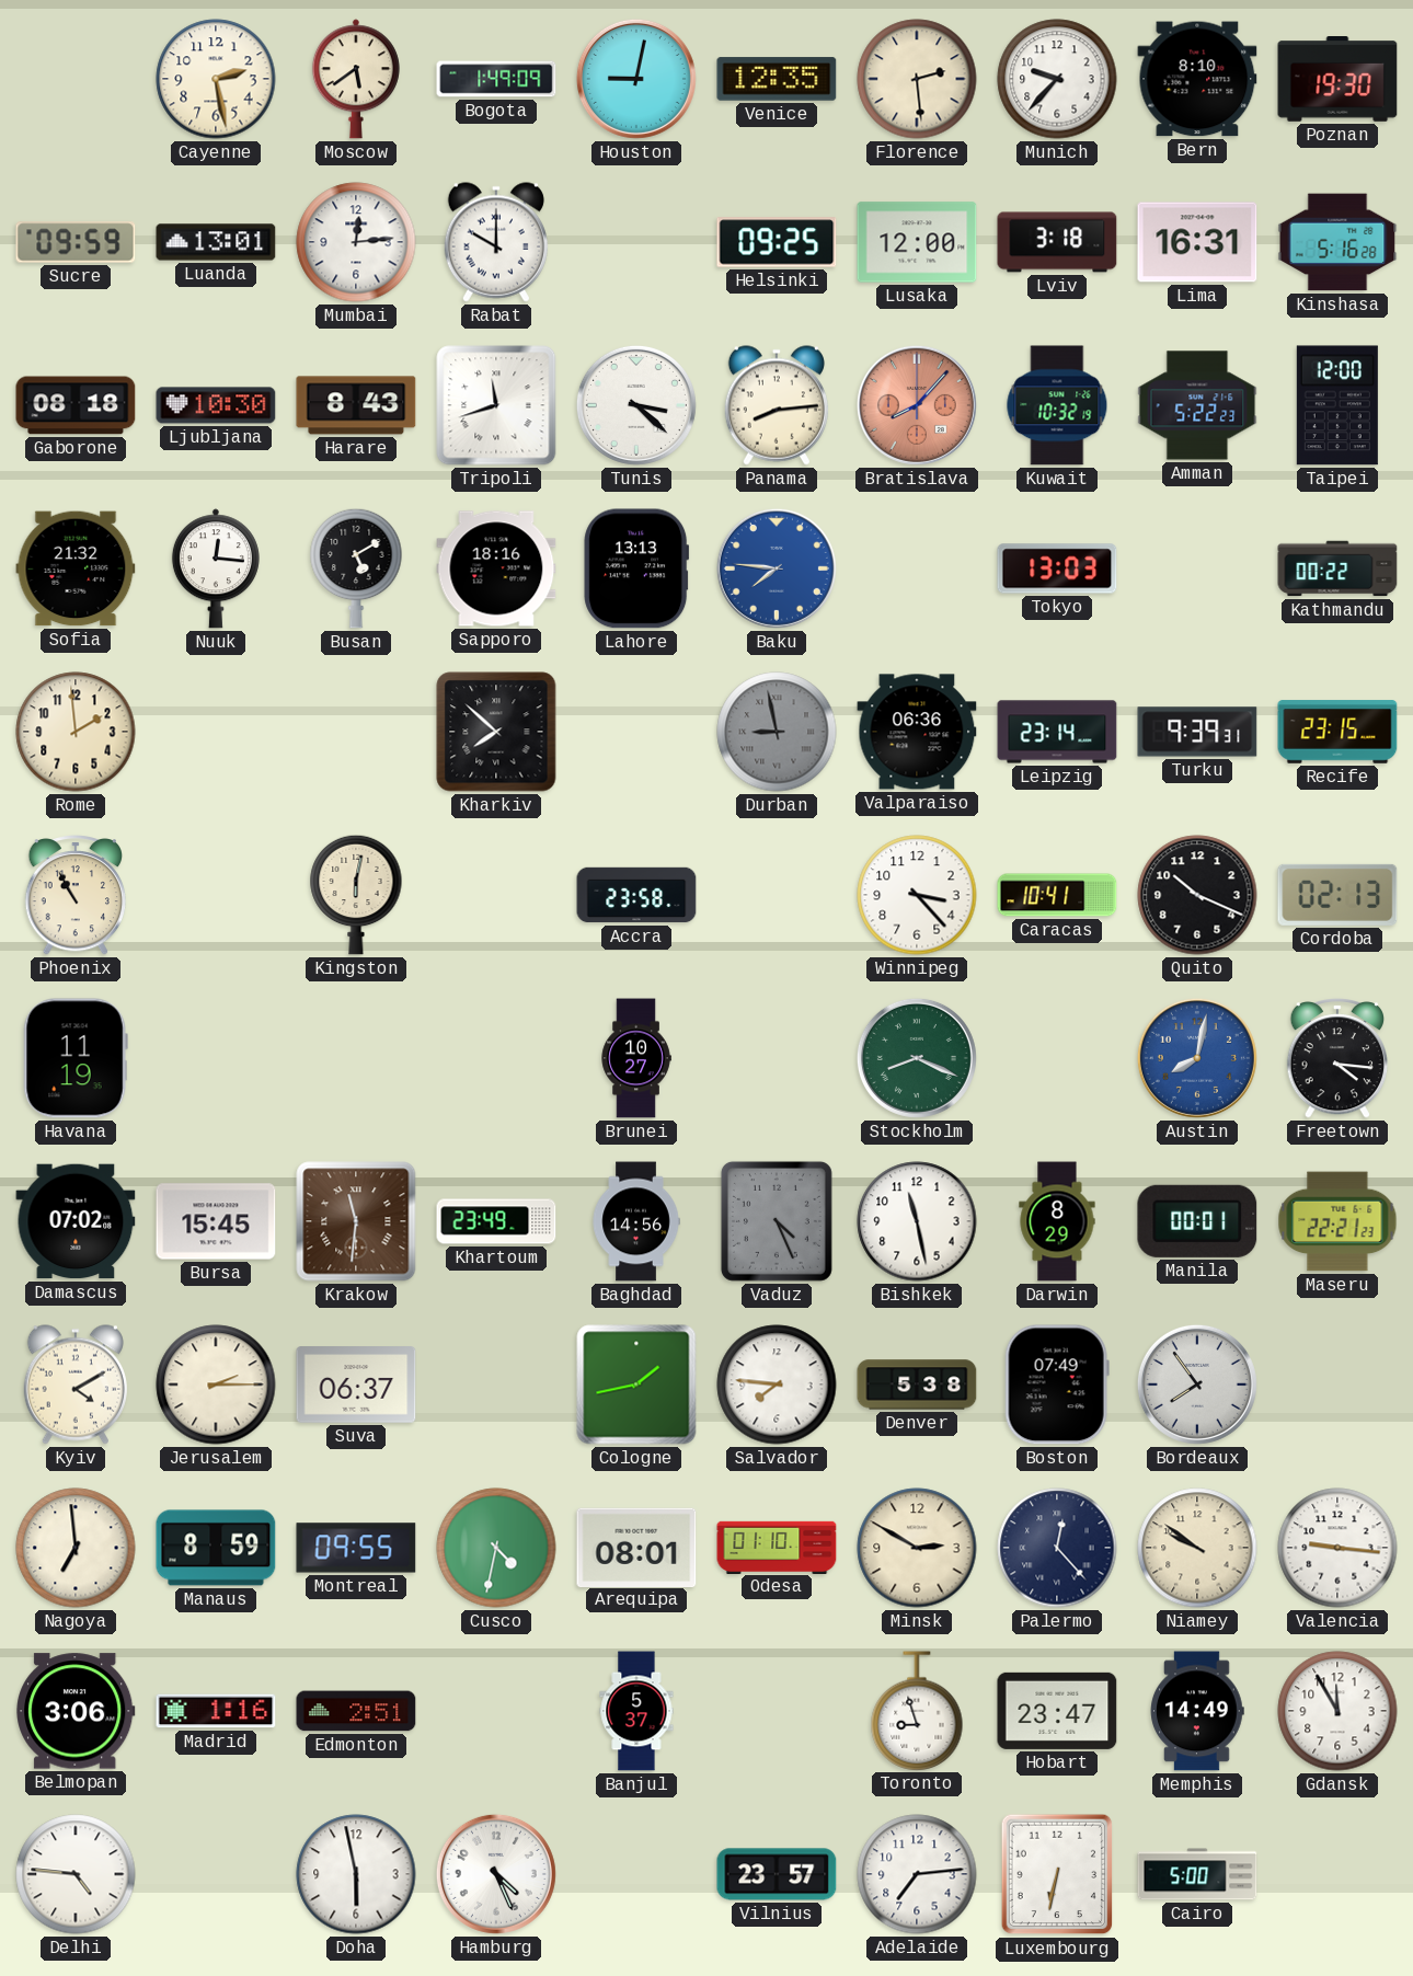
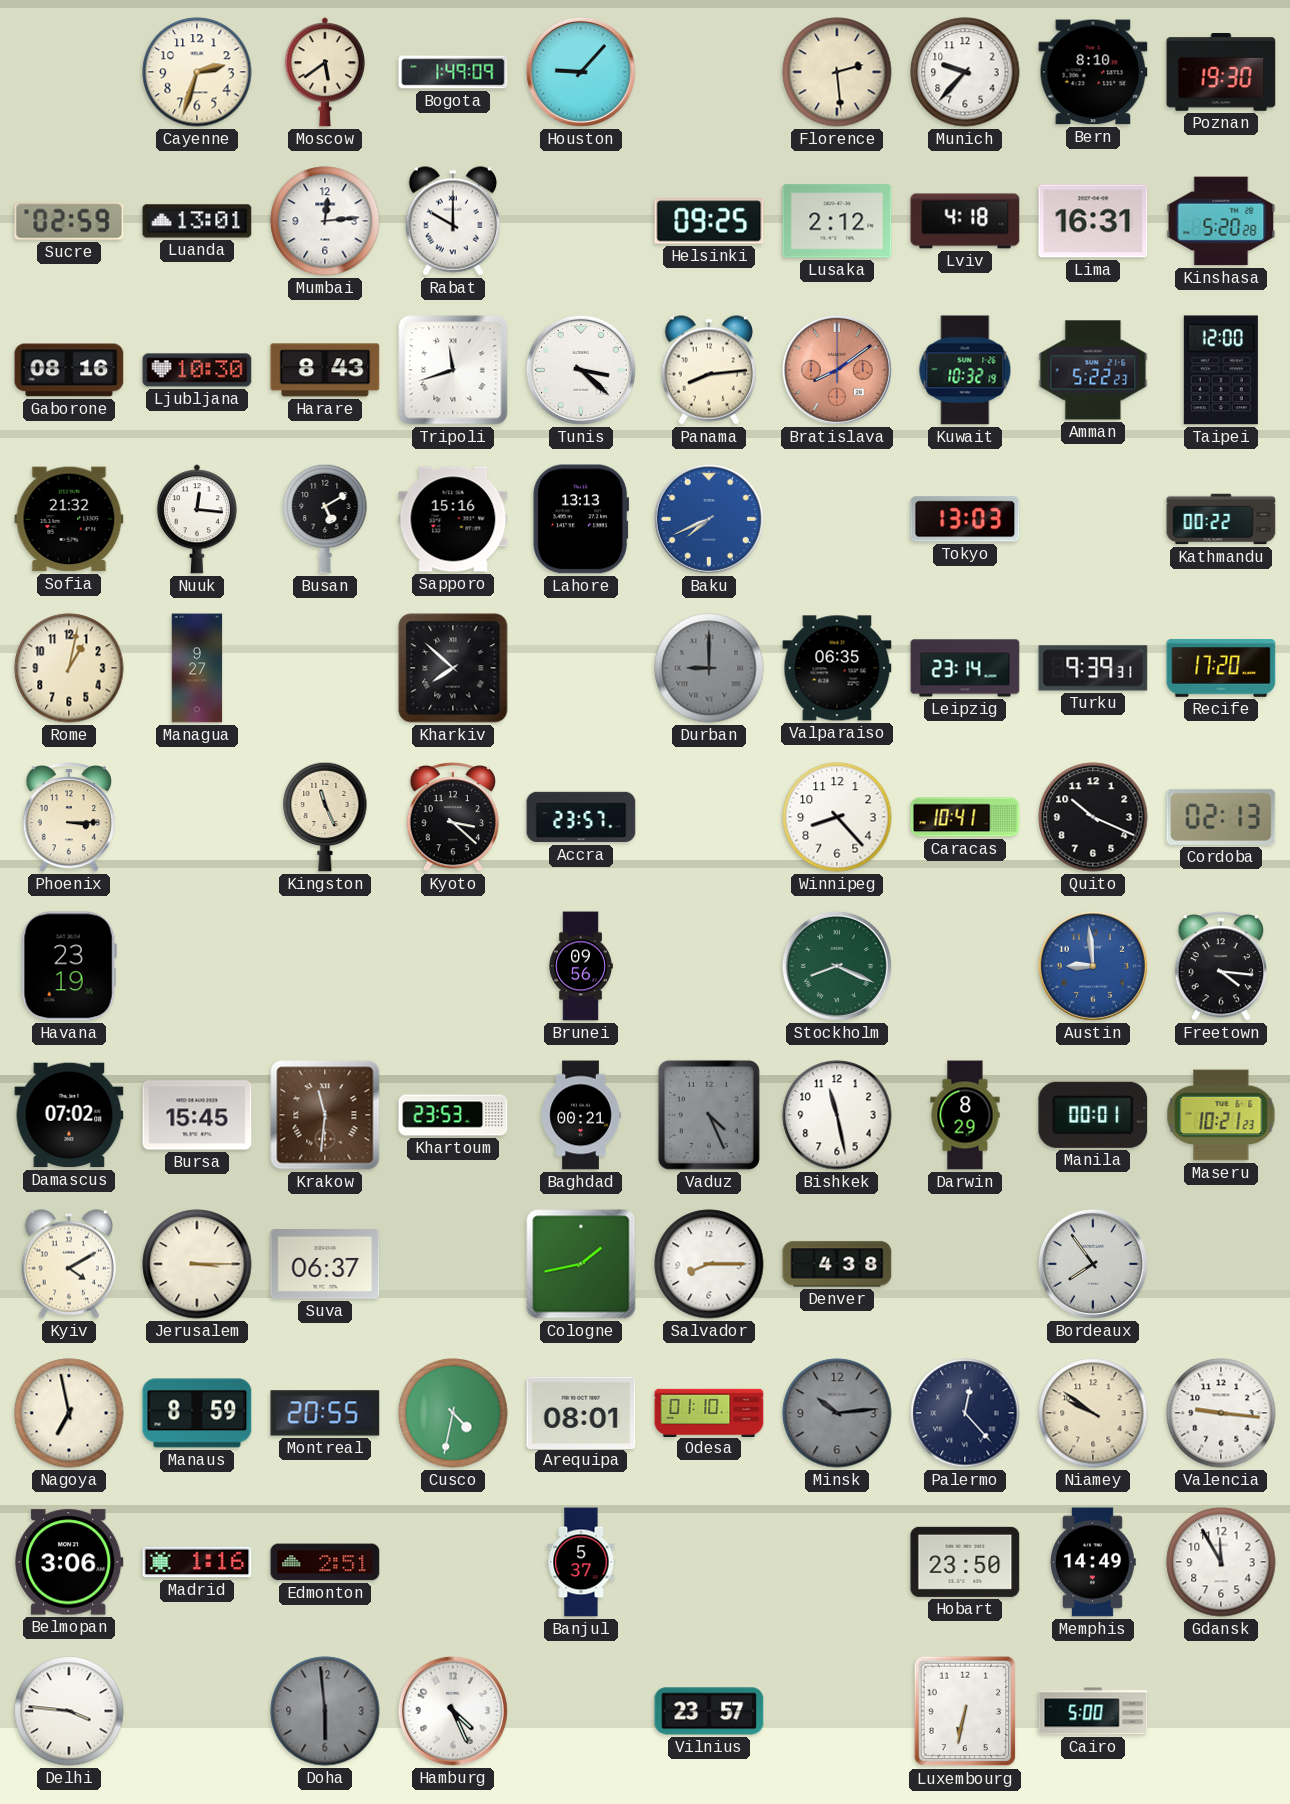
Cayenne: 2:28 -> 2:33
Houston: 9:02 -> 9:07
Venice: 12:35 -> none
Sucre: 09:59 -> 02:59
Lusaka: 12:00 -> 2:12
Lviv: 3:18 -> 4:18
Kinshasa: 5:16 -> 5:20
Gaborone: 08:18 -> 08:16
Bratislava: 8:07 -> 8:09
Sapporo: 18:16 -> 15:16
Baku: 7:46 -> 7:41
Rome: 1:59 -> 1:02
Managua: none -> 9:27
Durban: 8:58 -> 9:00
Valparaiso: 06:36 -> 06:35
Recife: 23:15 -> 17:20
Phoenix: 10:55 -> 3:15
Kingston: 6:02 -> 11:26
Kyoto: none -> 3:22
Accra: 23:58 -> 23:57
Winnipeg: 3:23 -> 8:23
Havana: 11:19 -> 23:19
Brunei: 10:27 -> 09:56
Austin: 8:02 -> 8:59
Khartoum: 23:49 -> 23:53
Baghdad: 14:56 -> 00:21
Maseru: 22:21 -> 10:21
Jerusalem: 2:15 -> 3:15
Salvador: 7:46 -> 8:15
Denver: 5:38 -> 4:38
Boston: 07:49 -> none
Nagoya: 6:59 -> 6:58
Montreal: 09:55 -> 20:55
Minsk: 2:50 -> 10:14
Minsk dial: cream -> grey
Toronto: 8:57 -> none
Hobart: 23:47 -> 23:50
Delhi: 4:46 -> 3:46
Doha: 5:58 -> 5:59
Doha dial: white -> grey
Adelaide: 7:14 -> none
